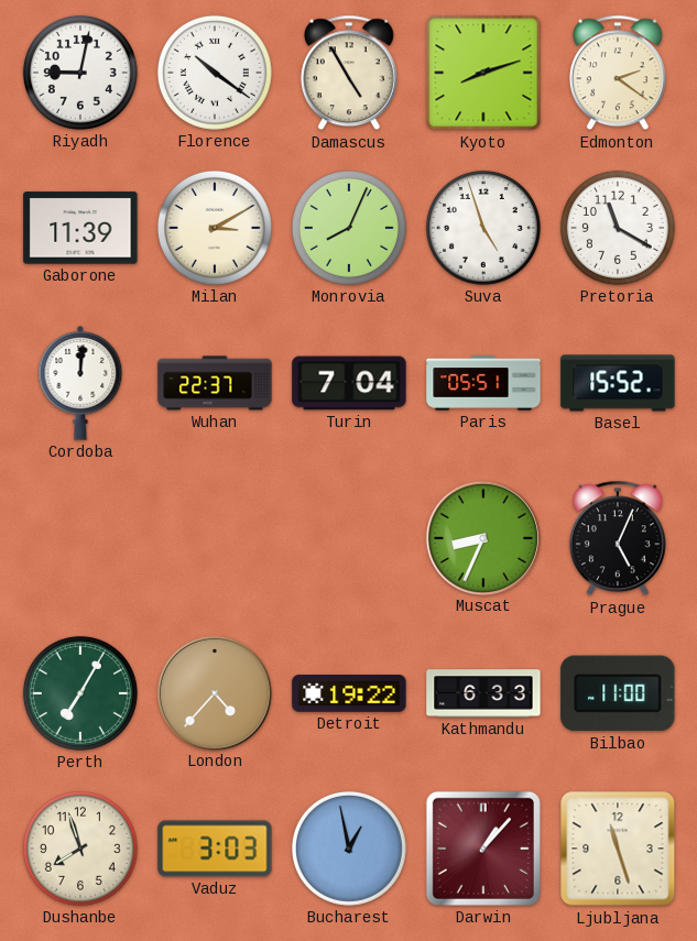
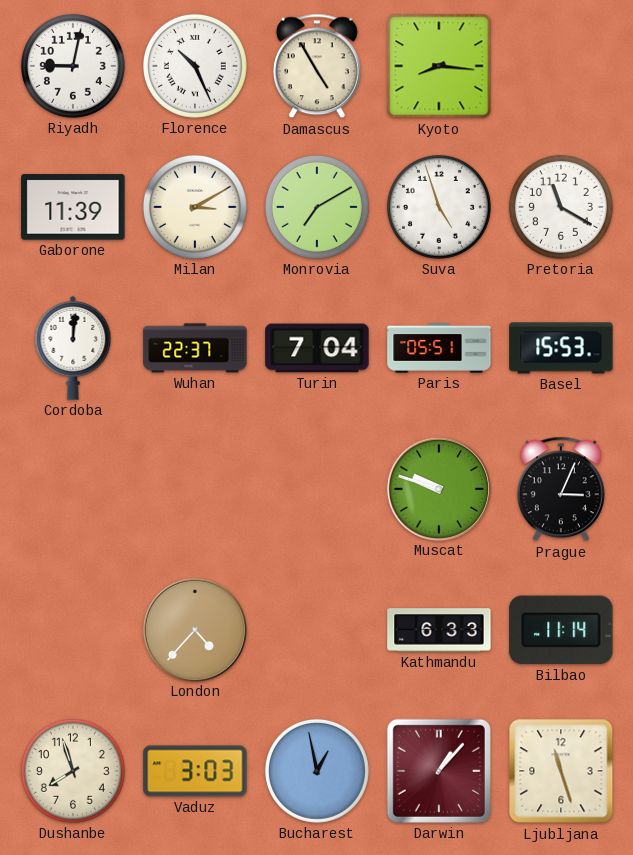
Florence: 10:21 -> 10:26
Kyoto: 8:12 -> 8:16
Edmonton: 2:21 -> none
Monrovia: 8:04 -> 7:10
Basel: 15:52 -> 15:53
Muscat: 8:34 -> 9:48
Prague: 5:04 -> 3:04
Perth: 7:05 -> none
Detroit: 19:22 -> none
Bilbao: 11:00 -> 11:14
